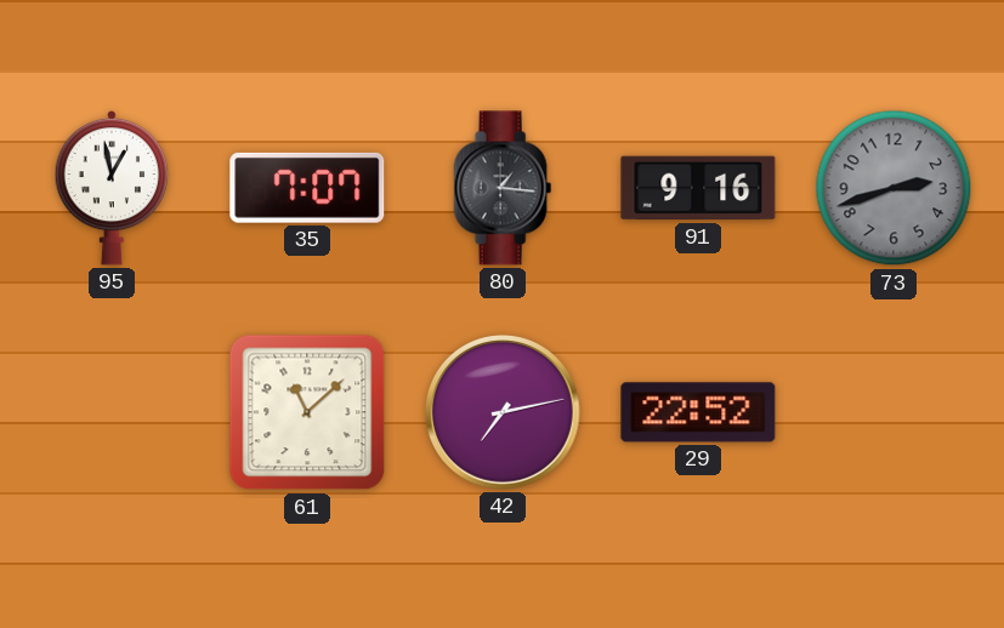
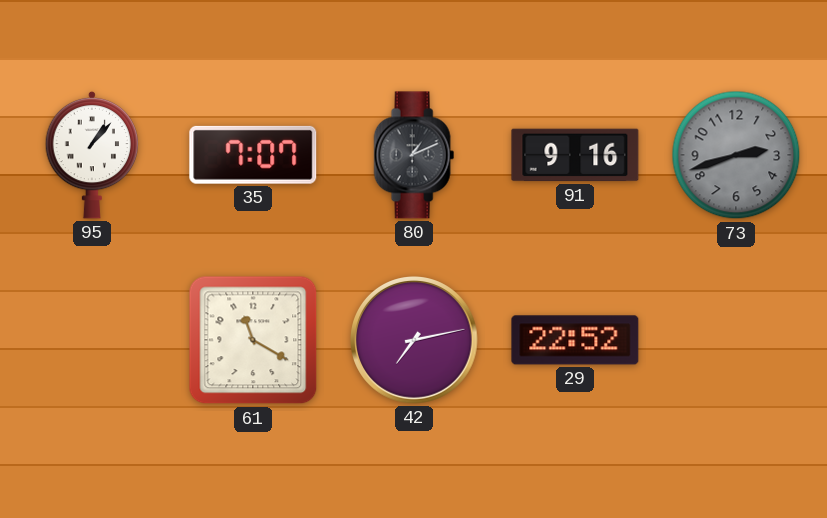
95: 12:58 -> 1:07
80: 1:16 -> 1:11
61: 11:08 -> 11:20
